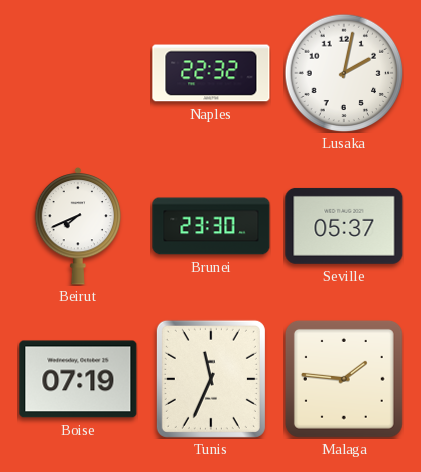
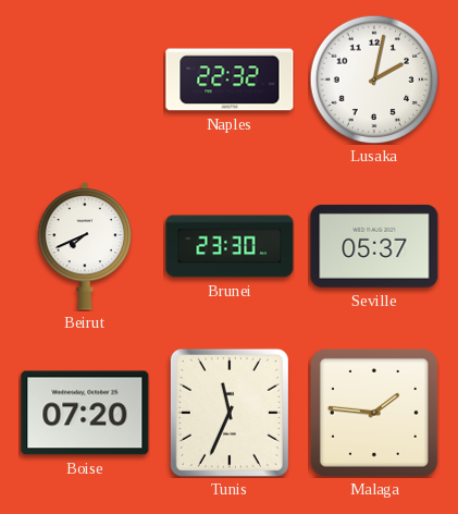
Boise: 07:19 -> 07:20
